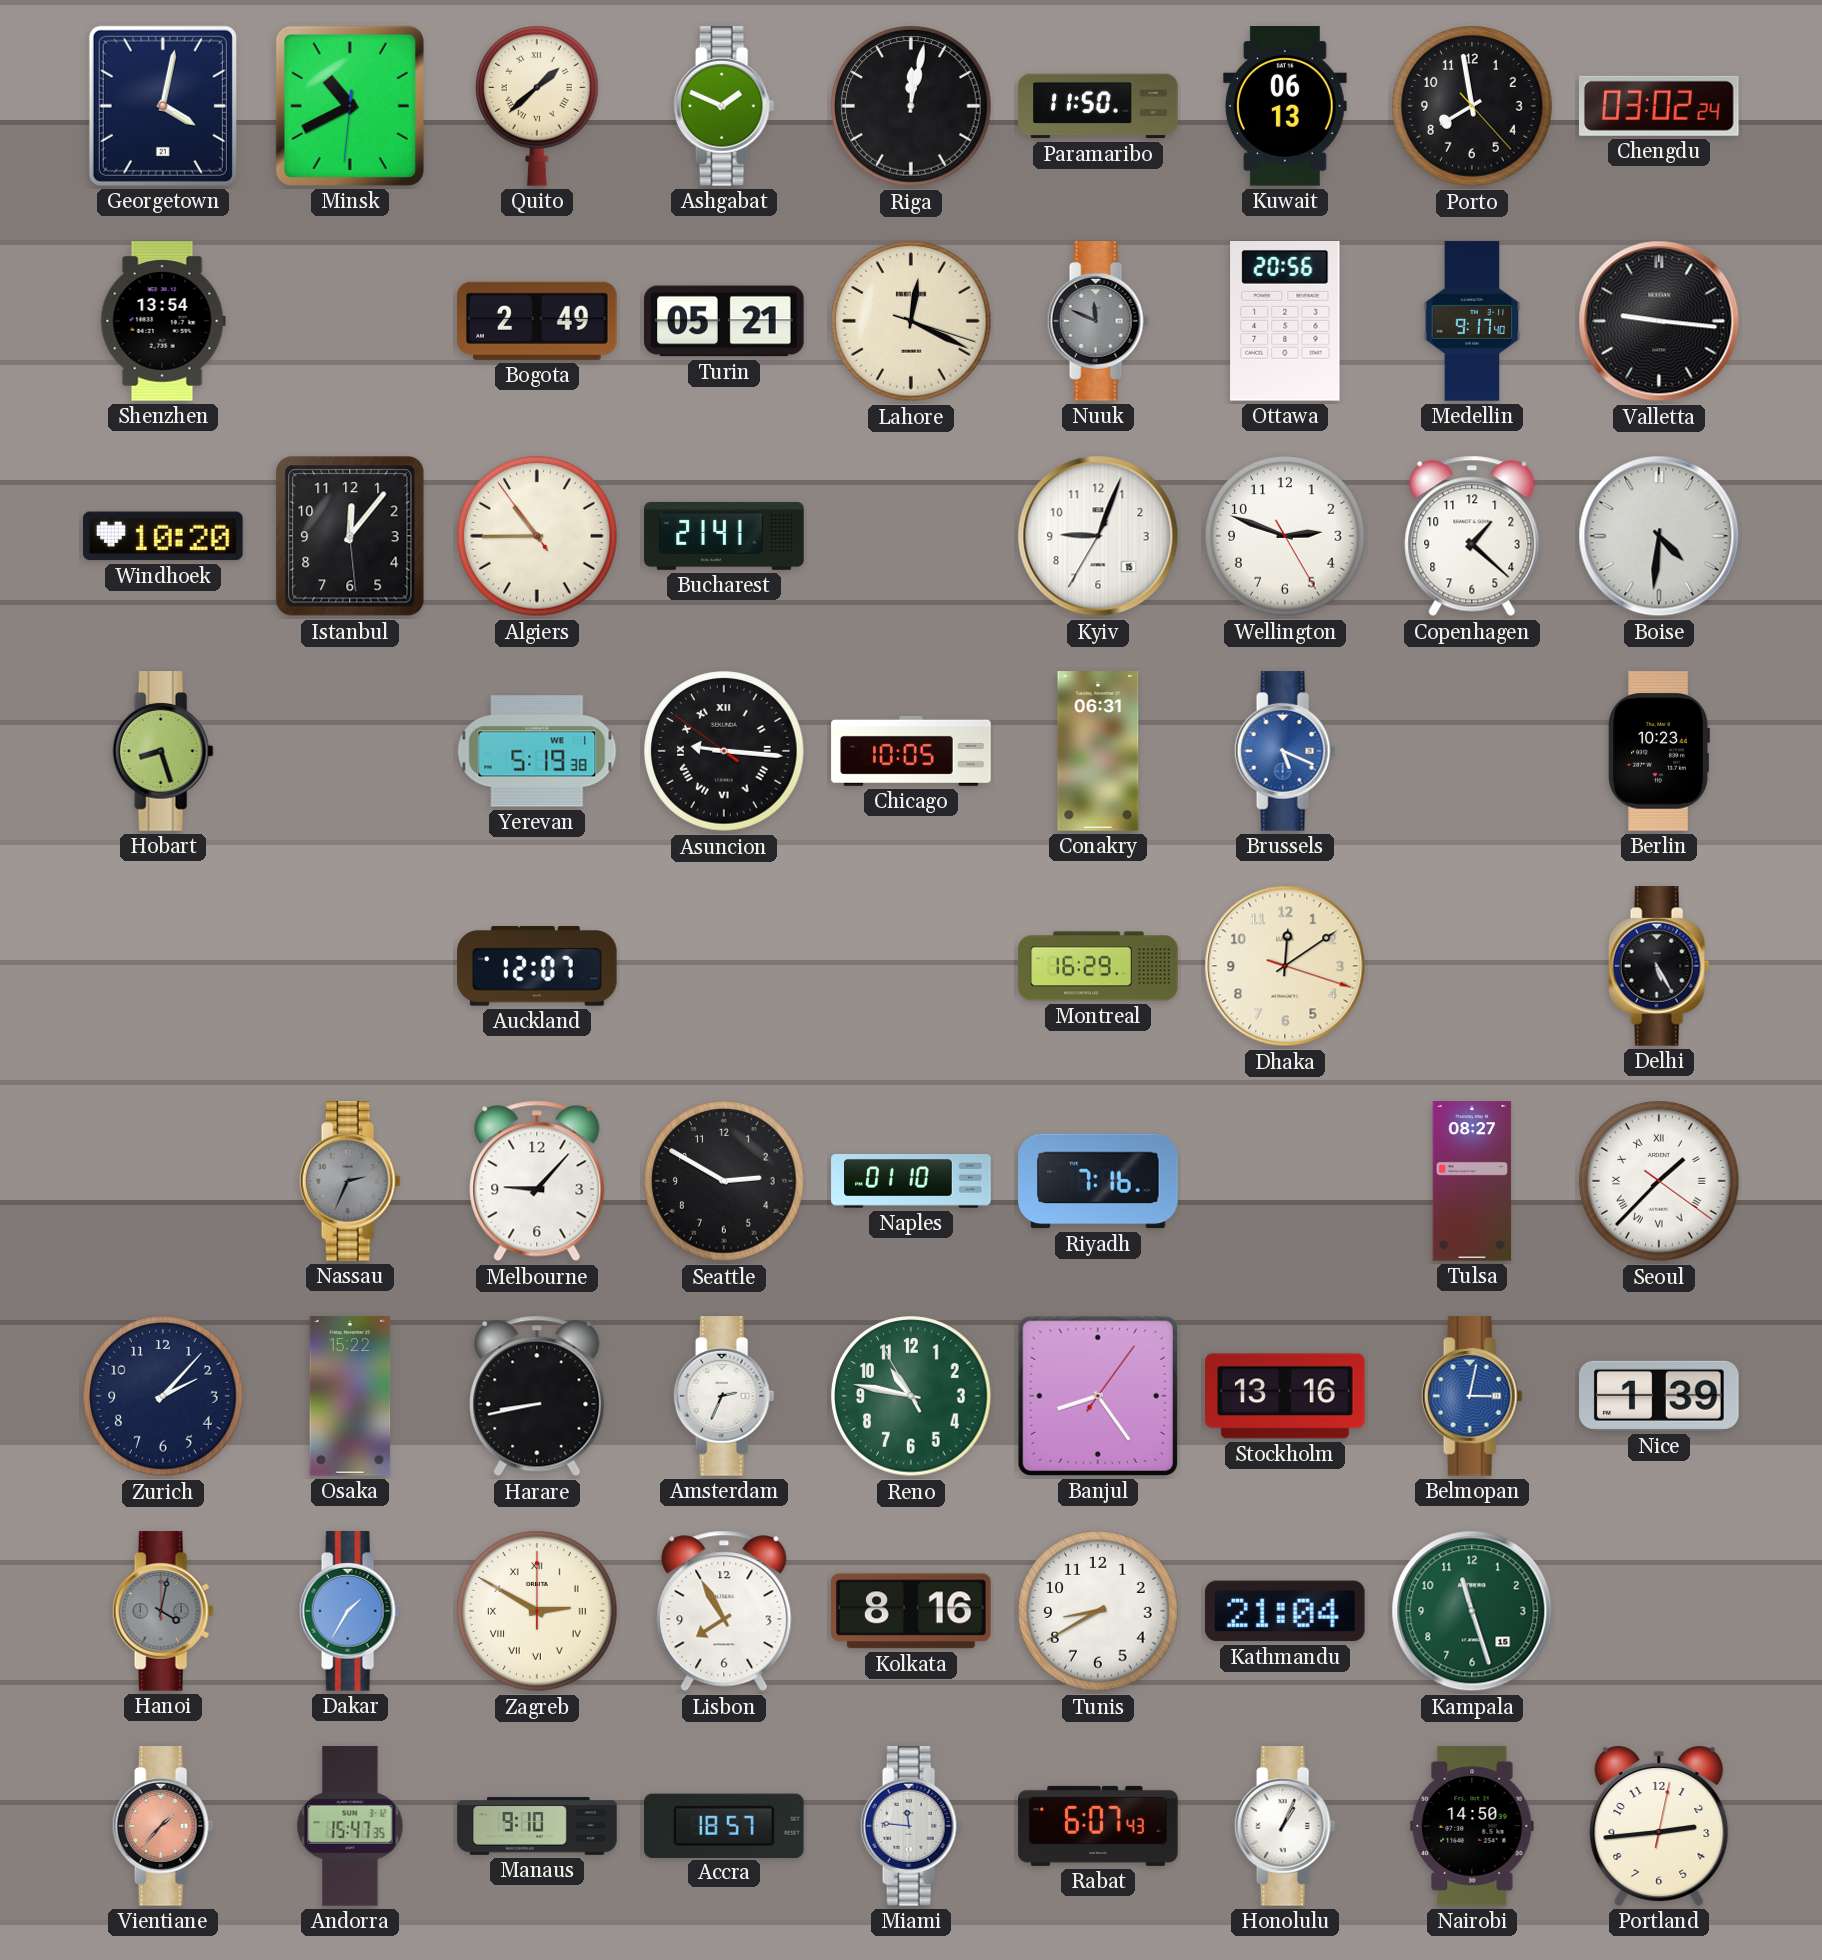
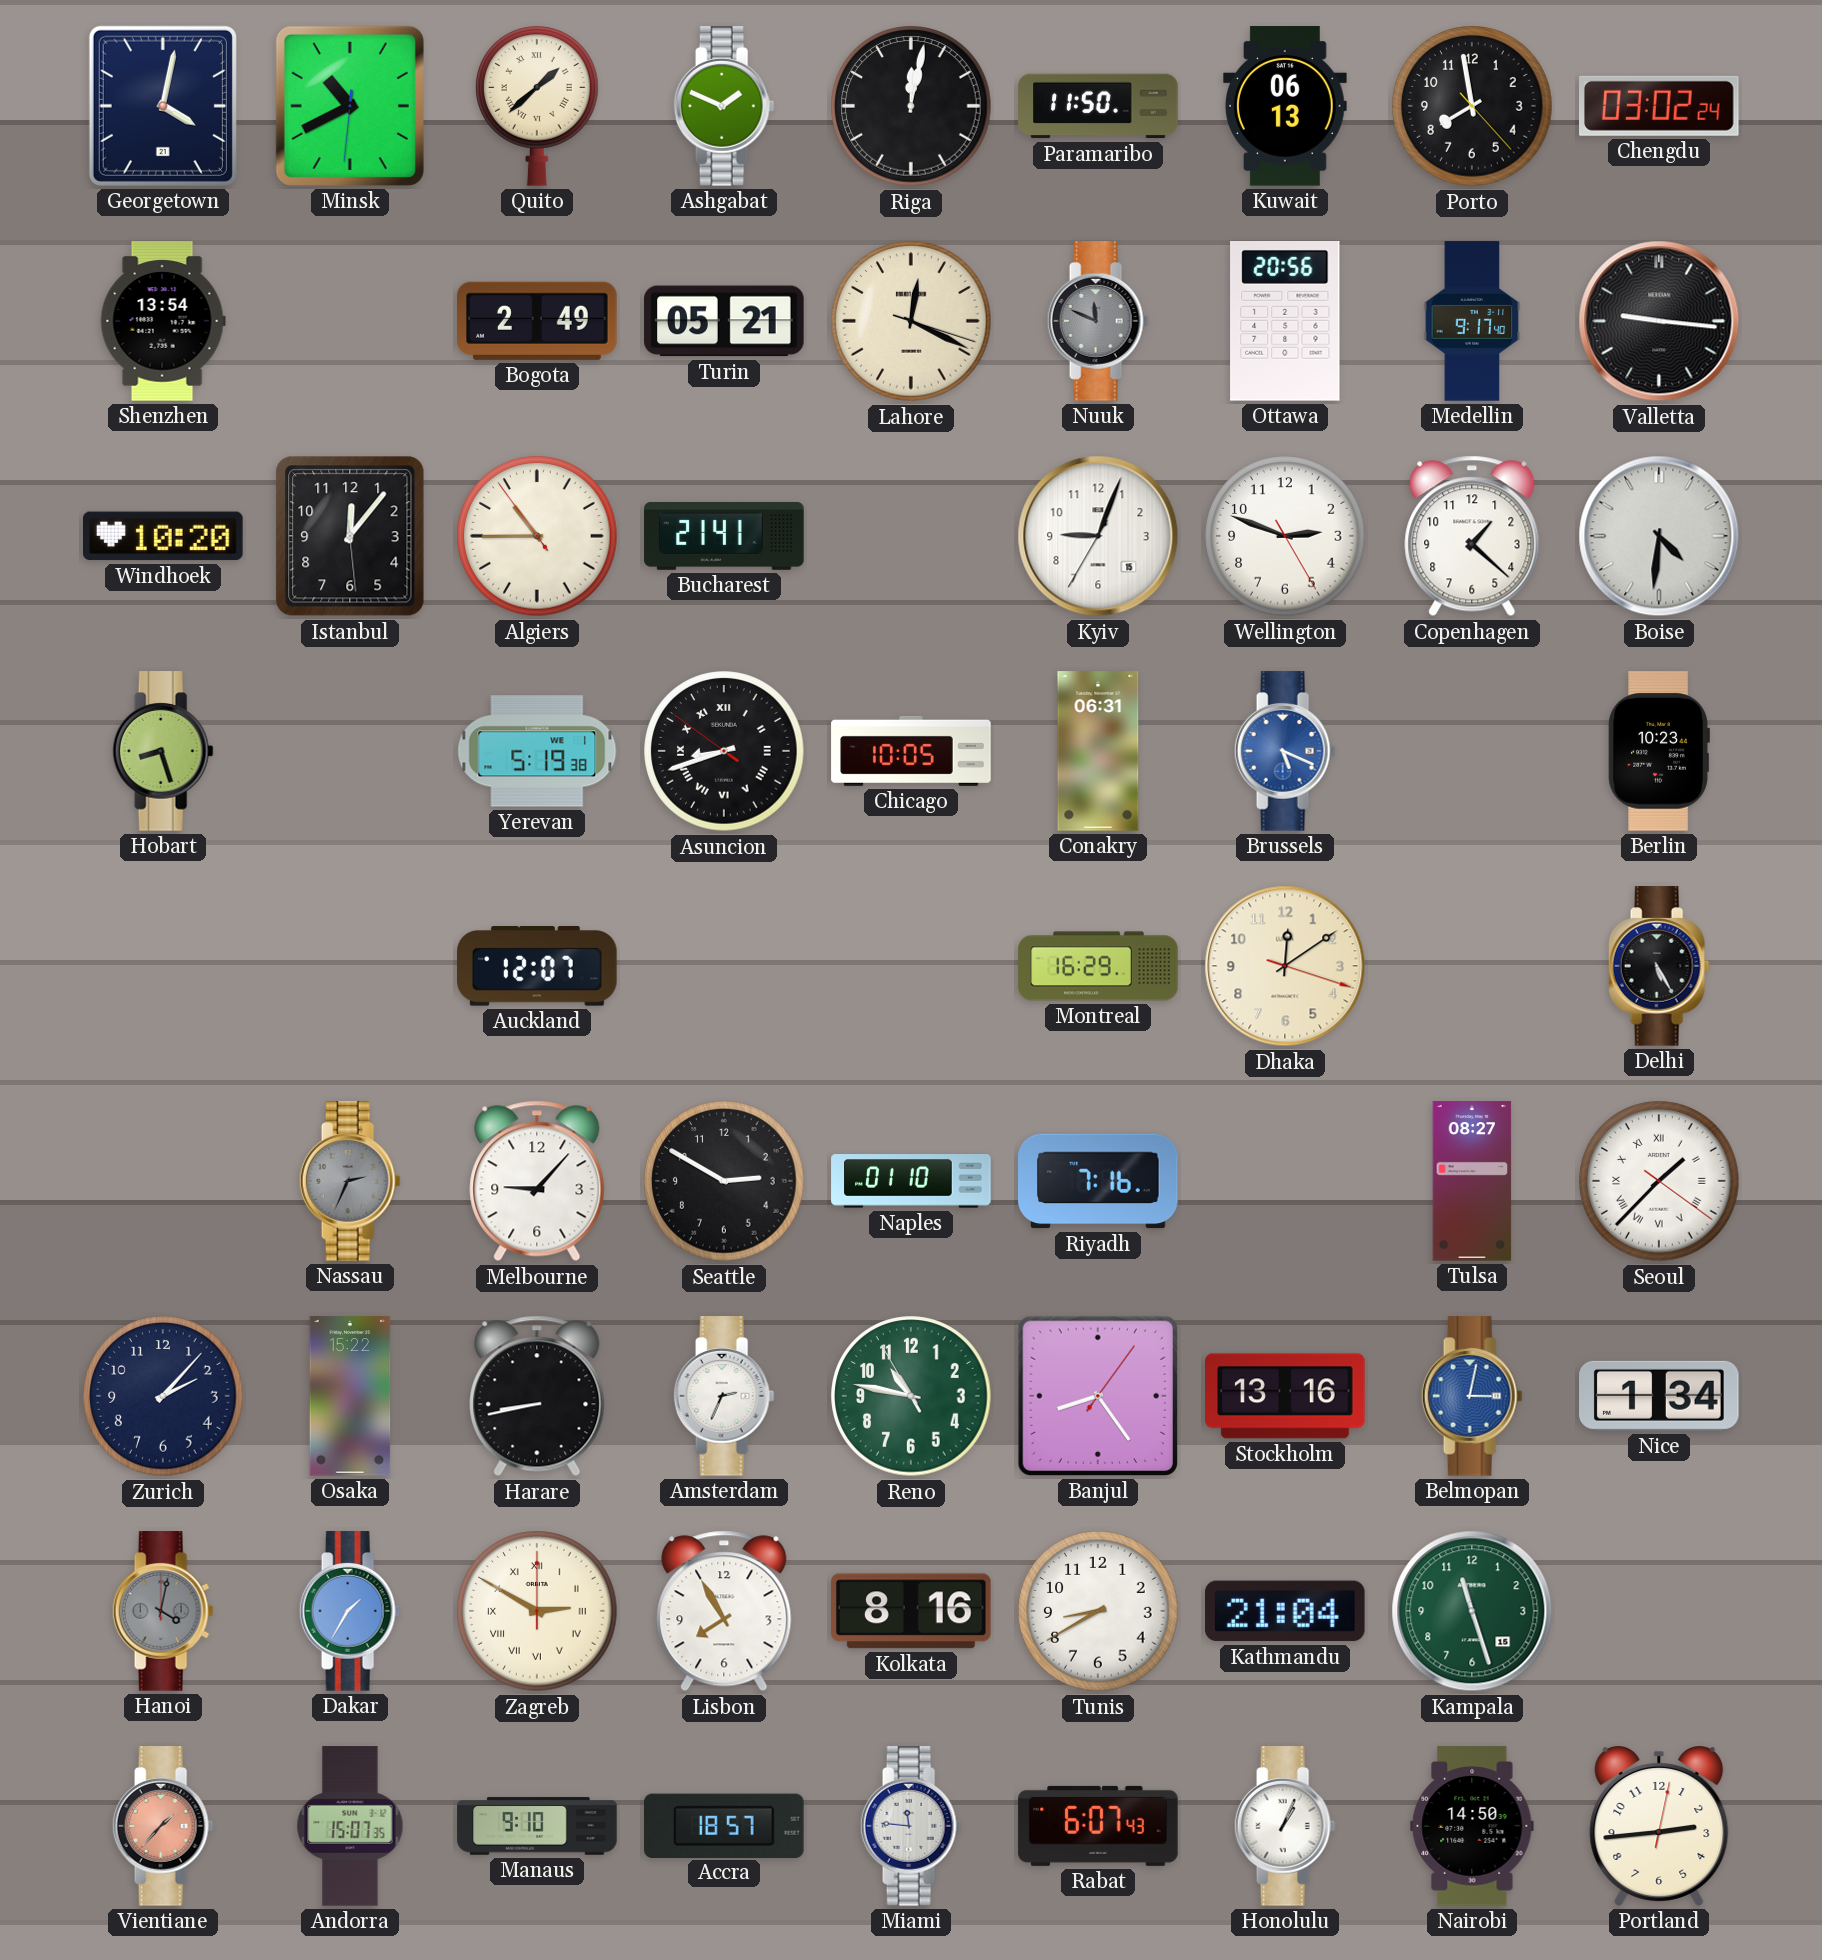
Asuncion: 9:15 -> 8:41
Nice: 1:39 -> 1:34
Andorra: 15:47 -> 15:07
